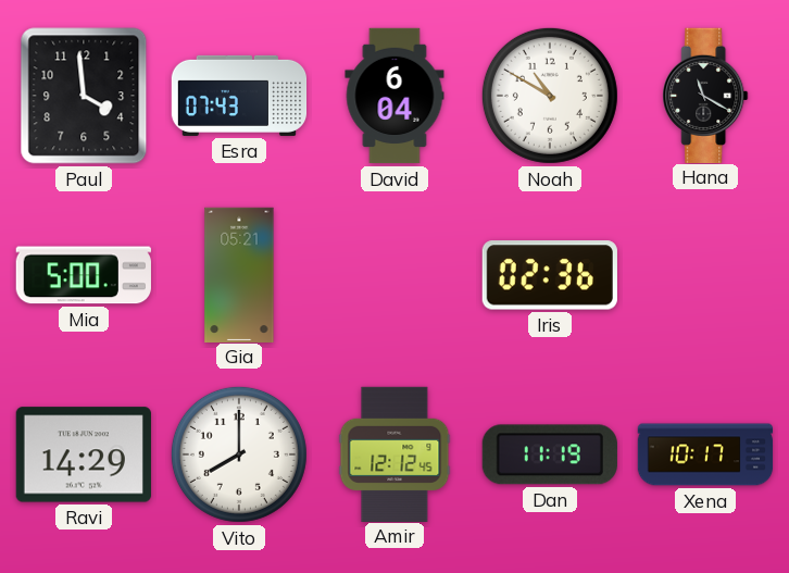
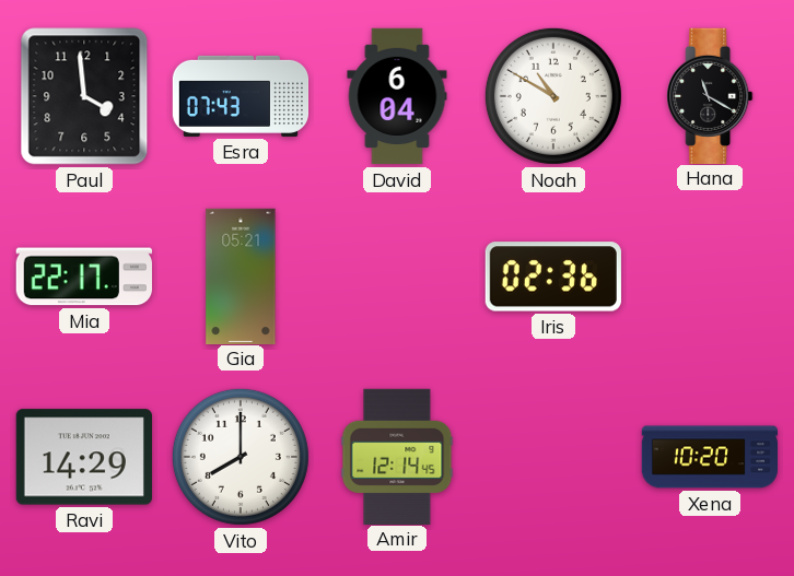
Mia: 5:00 -> 22:17
Amir: 12:12 -> 12:14
Dan: 11:19 -> none
Xena: 10:17 -> 10:20
